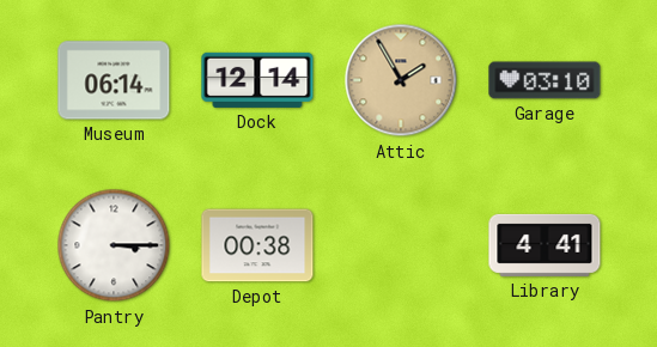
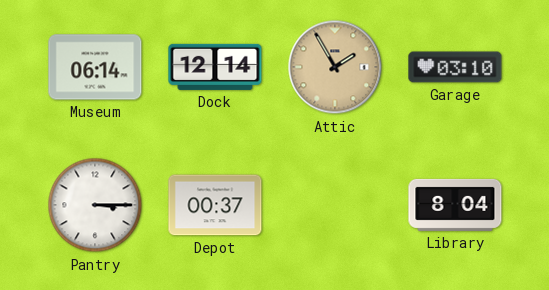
Depot: 00:38 -> 00:37
Library: 4:41 -> 8:04
